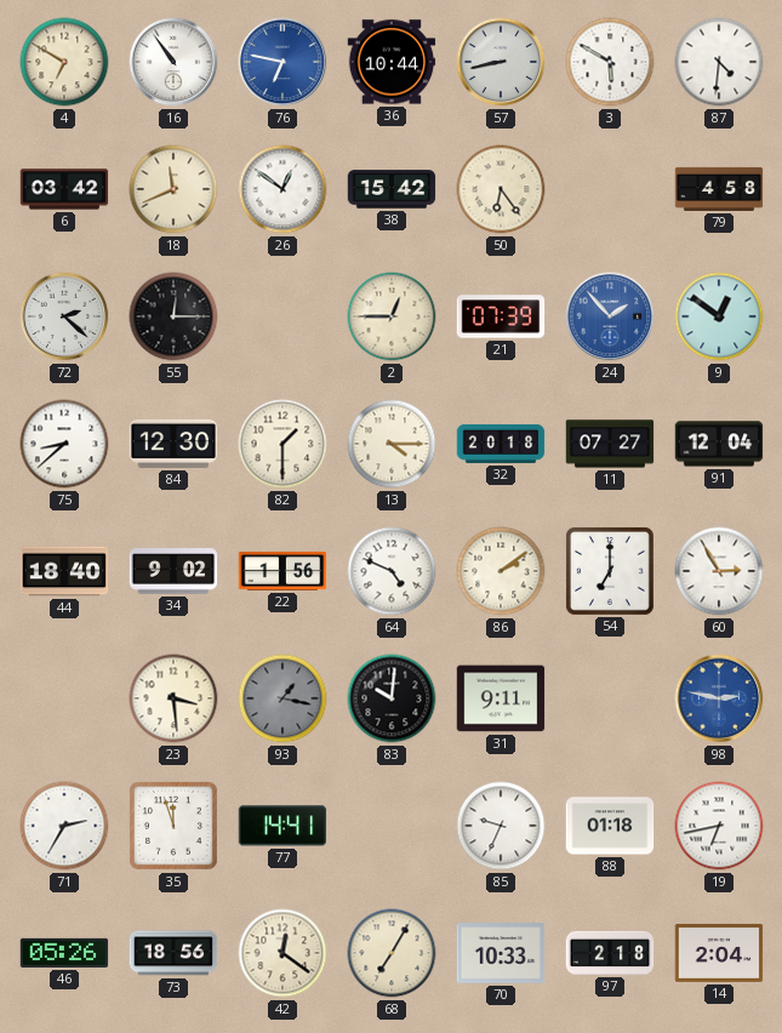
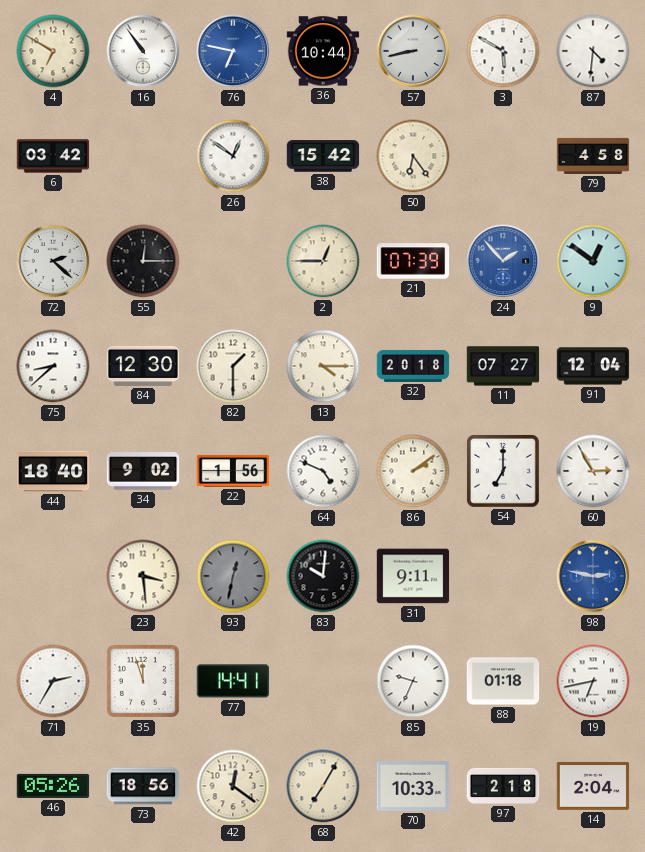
18: 11:41 -> none
93: 1:17 -> 12:32
